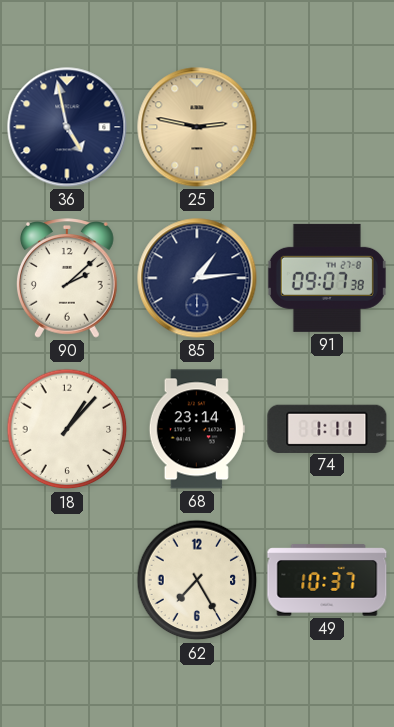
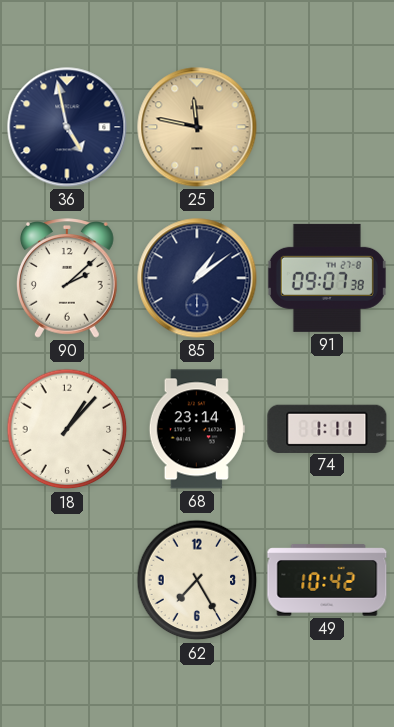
25: 2:47 -> 11:47
85: 1:14 -> 1:09
49: 10:37 -> 10:42
